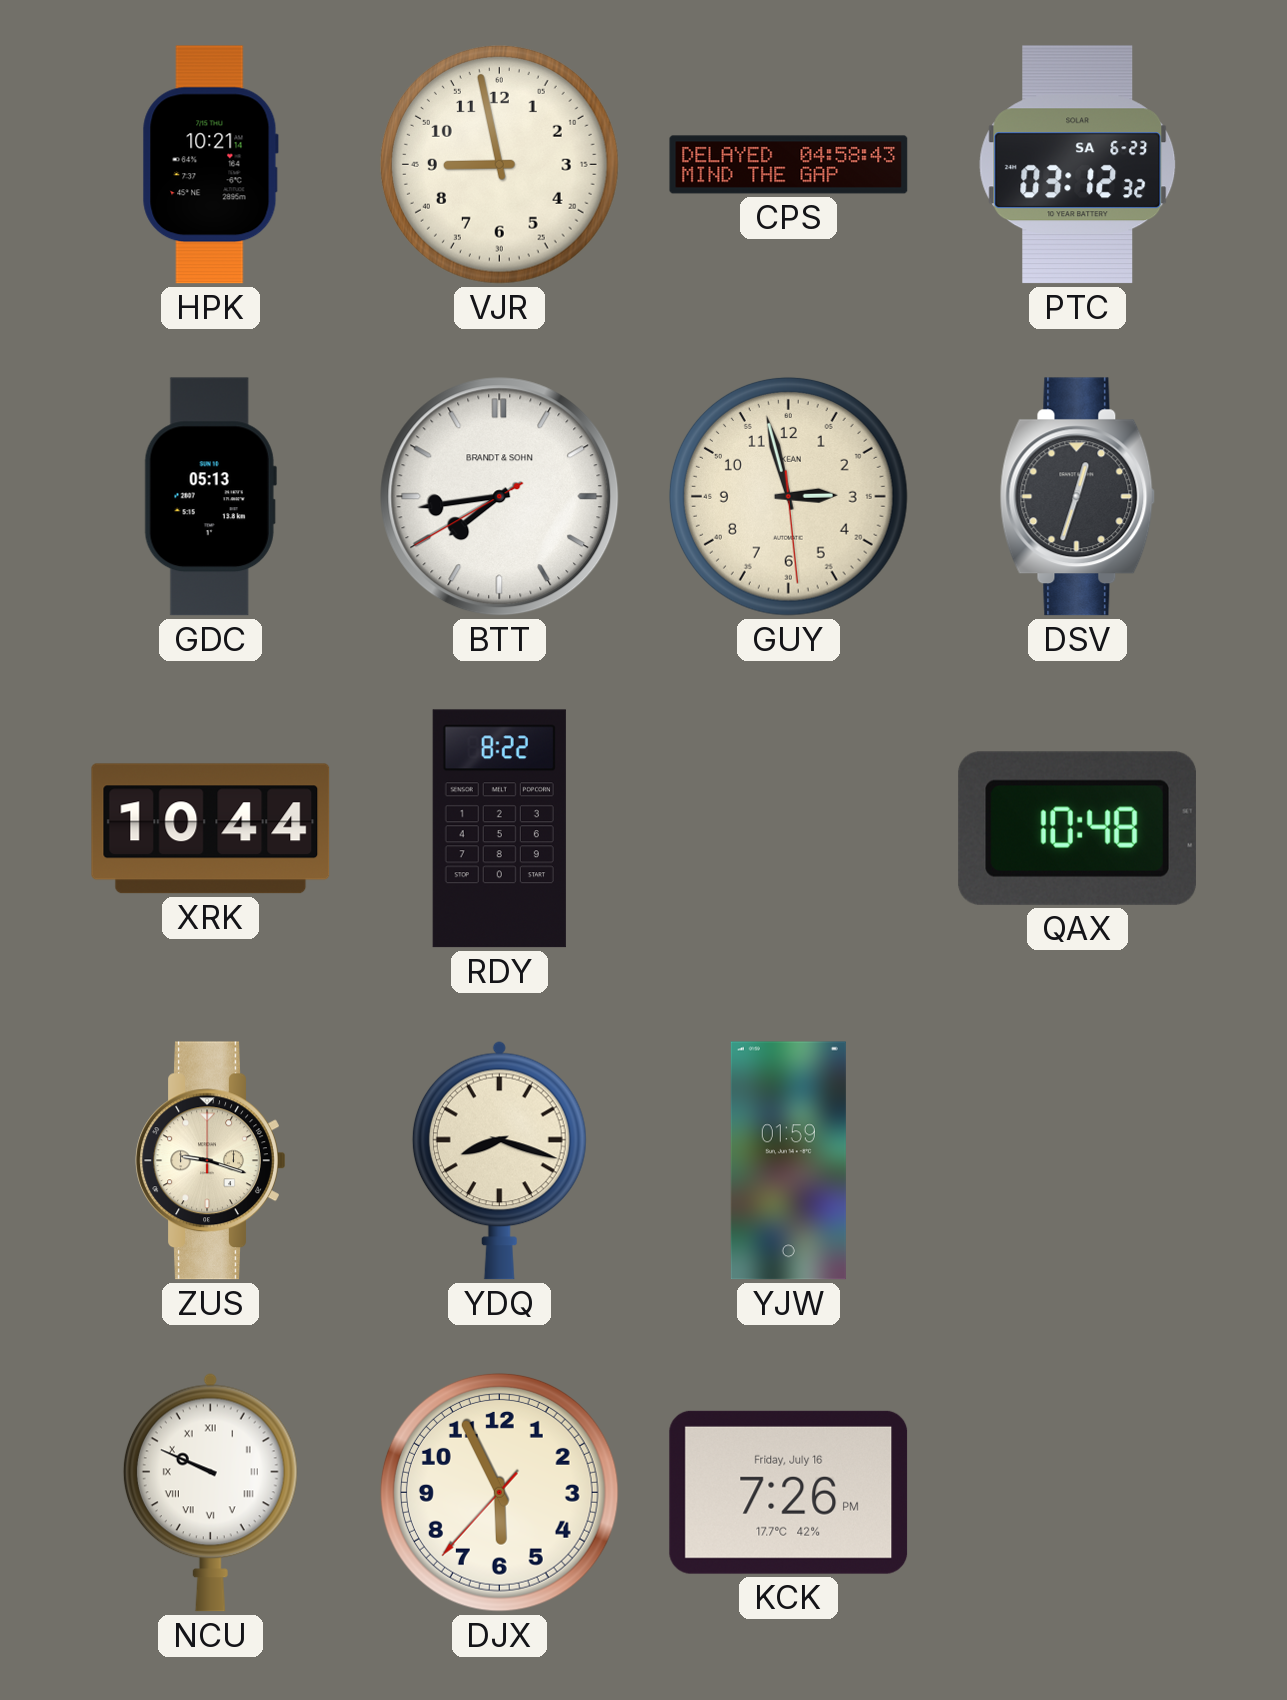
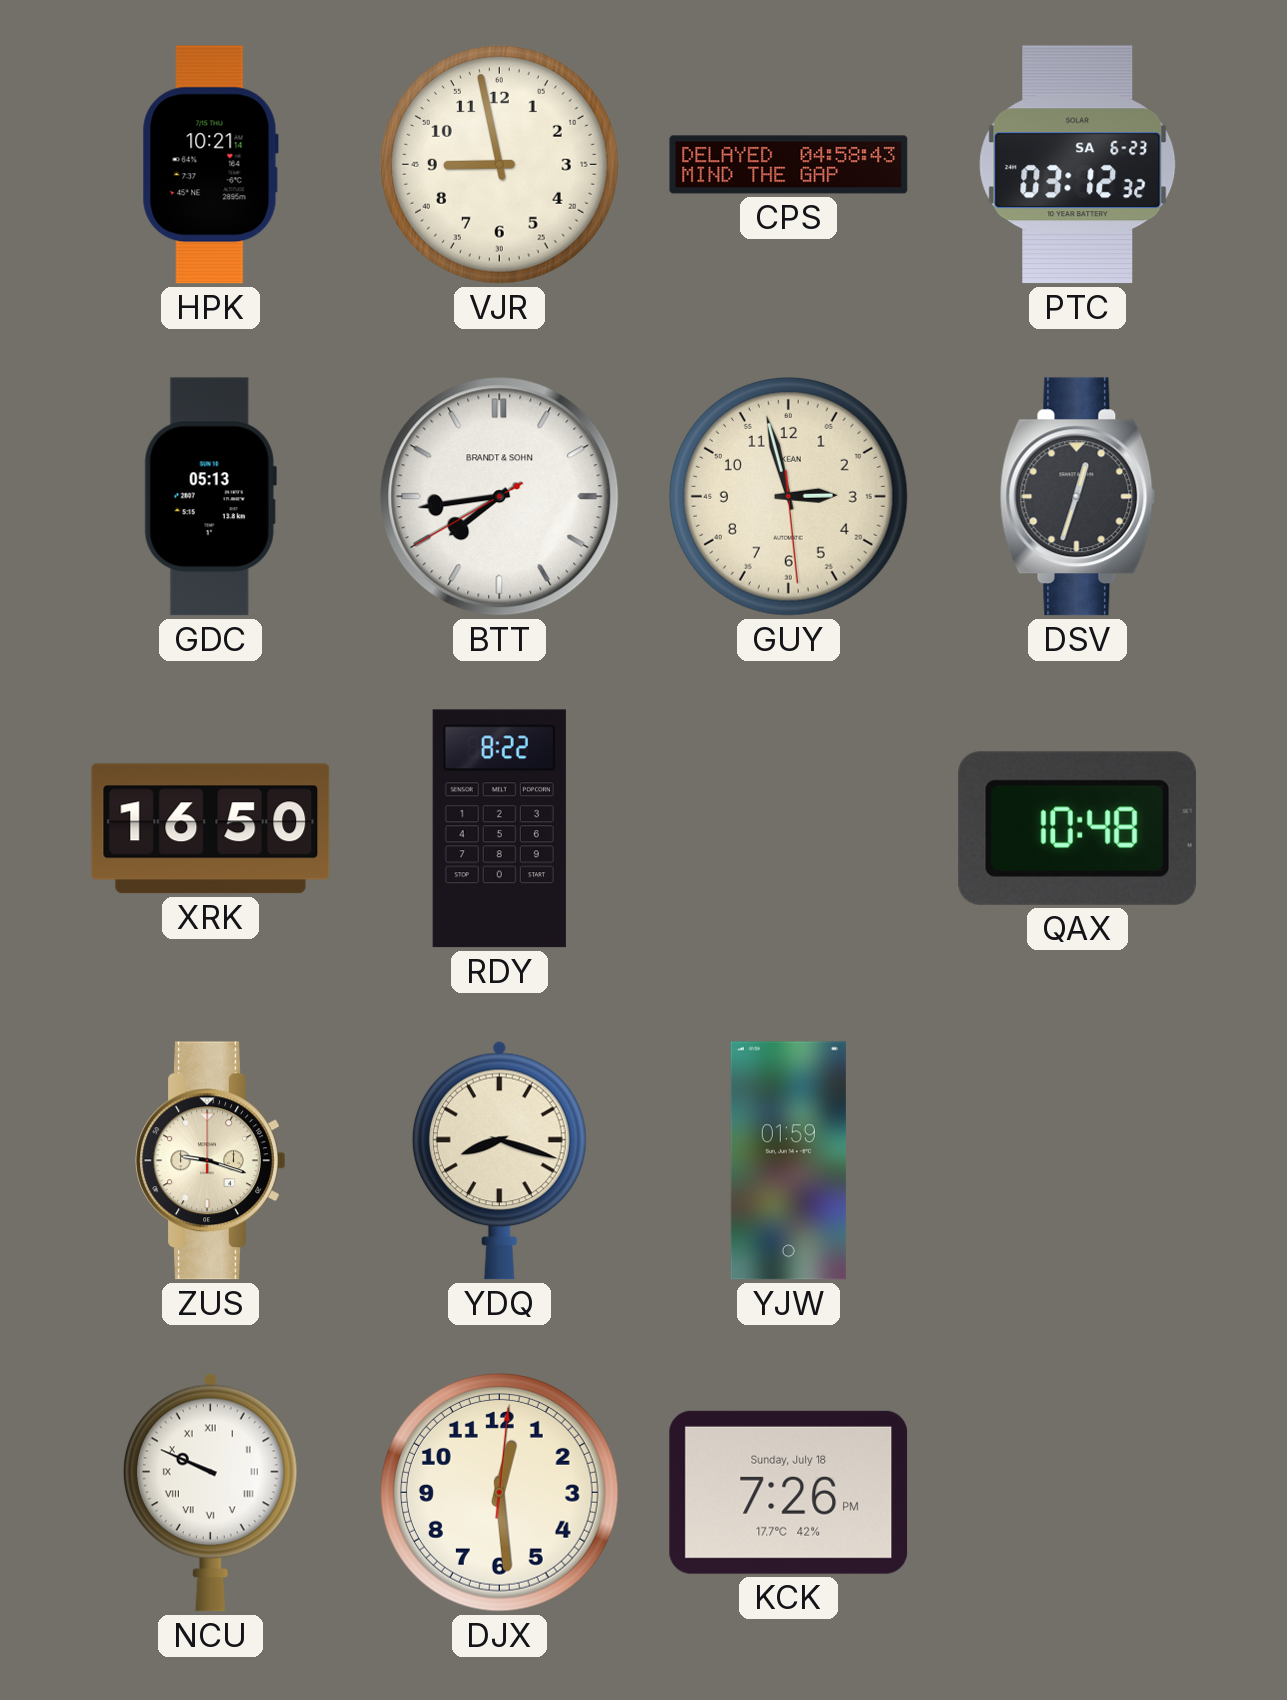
XRK: 10:44 -> 16:50
DJX: 5:55 -> 12:29
KCK date: Friday, July 16 -> Sunday, July 18
